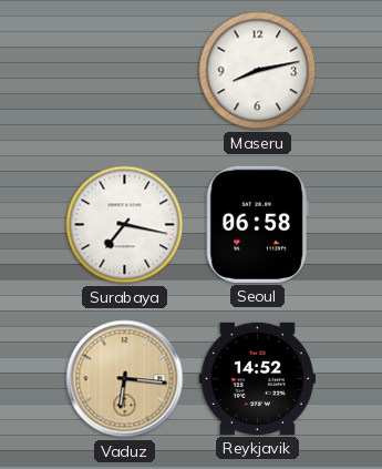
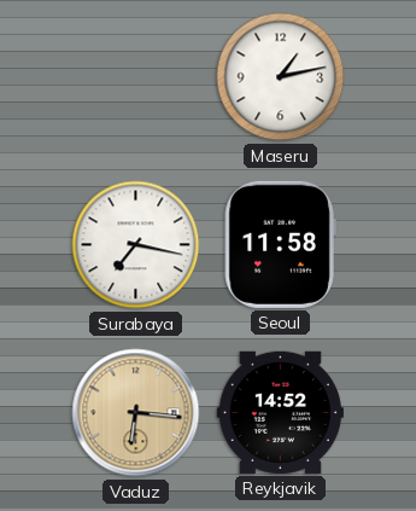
Maseru: 8:13 -> 1:13
Seoul: 06:58 -> 11:58
